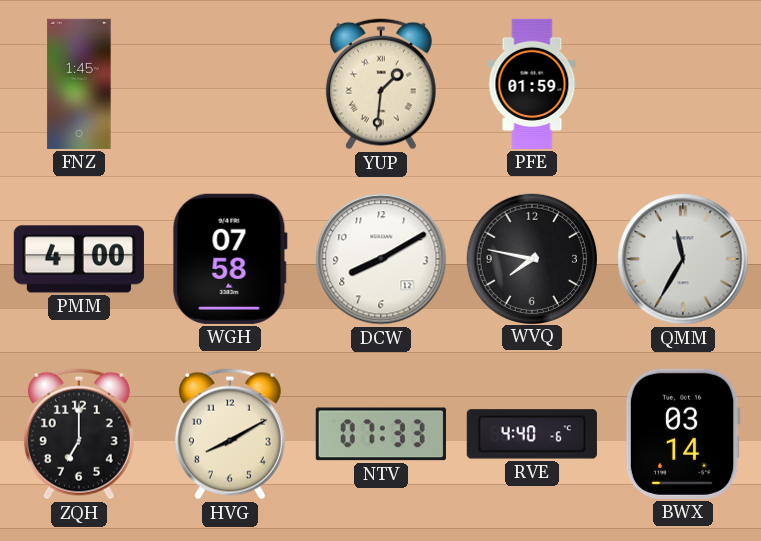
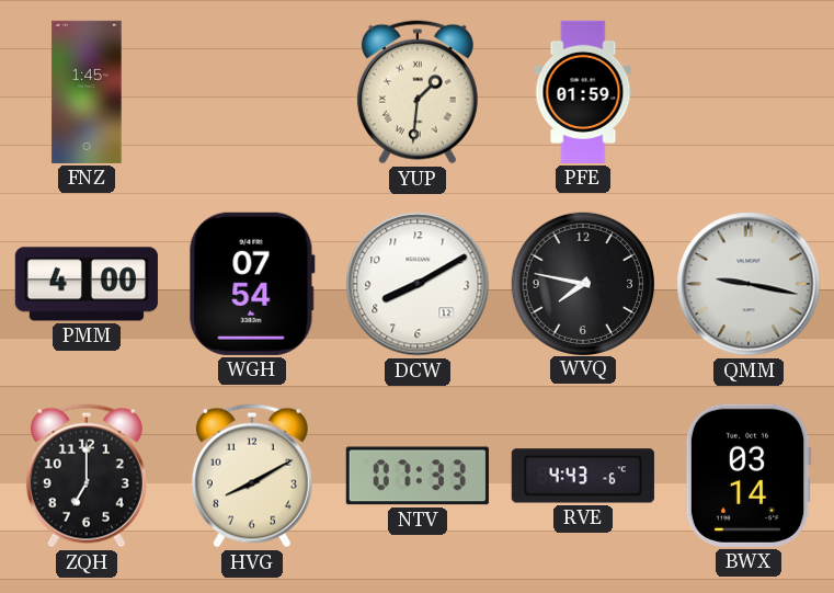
WGH: 07:58 -> 07:54
QMM: 11:35 -> 9:17
RVE: 4:40 -> 4:43
